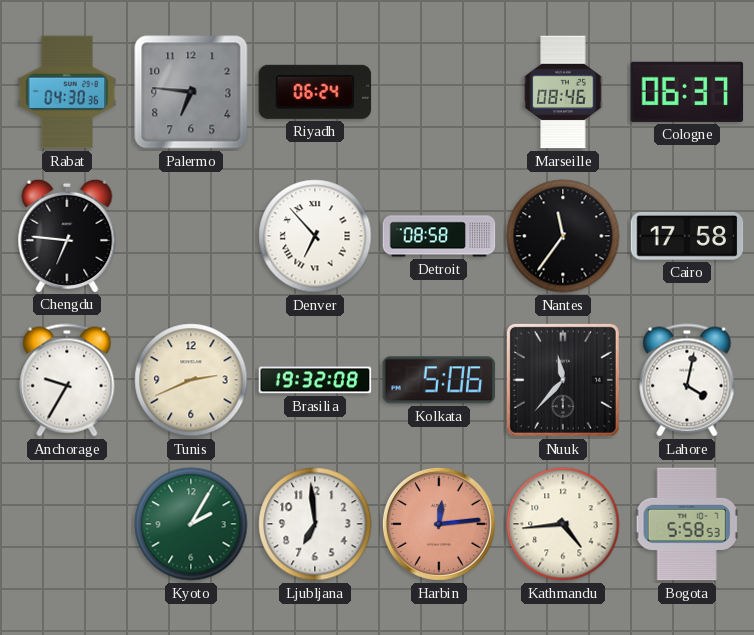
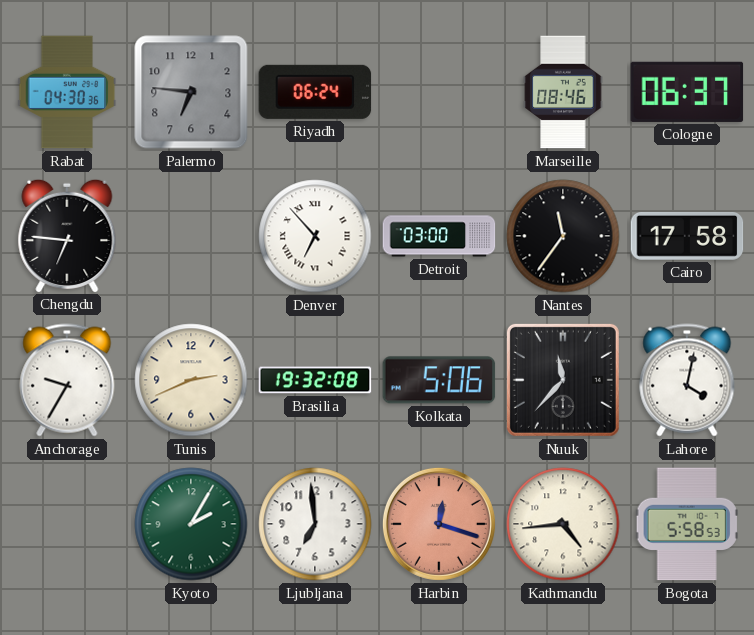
Detroit: 08:58 -> 03:00
Harbin: 12:14 -> 12:18
